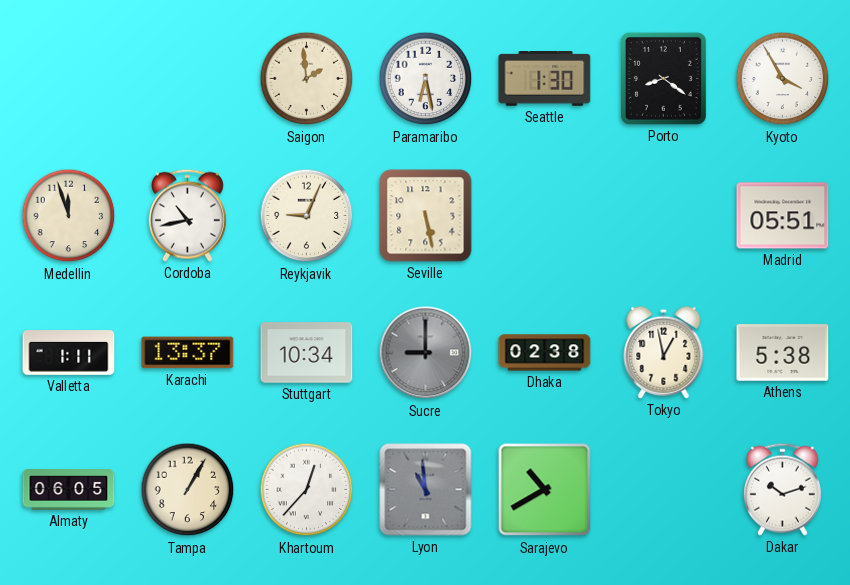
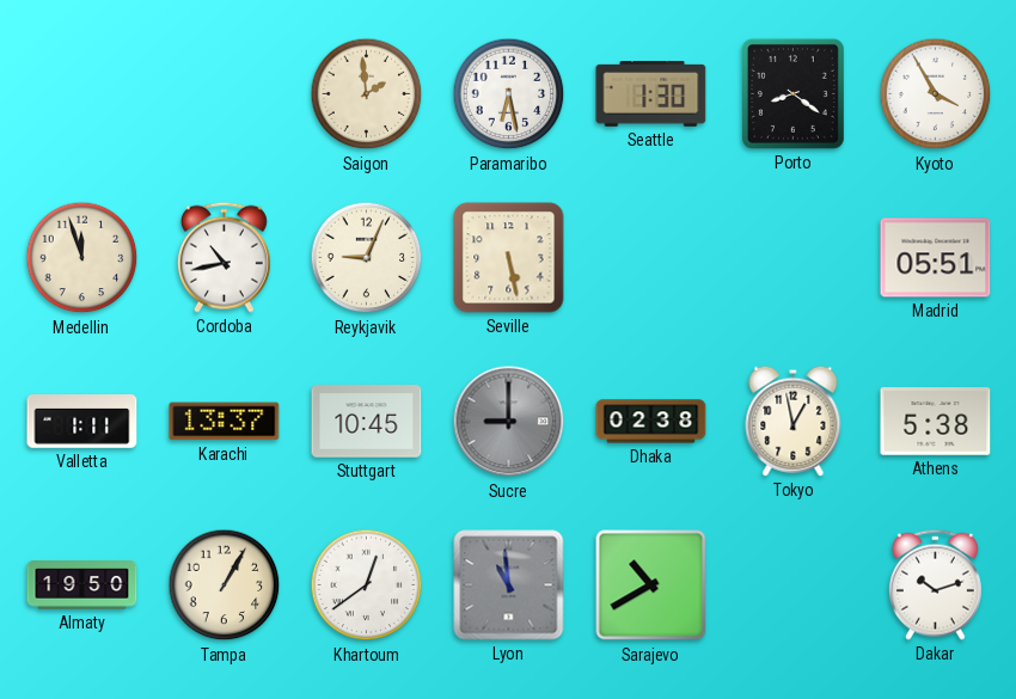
Stuttgart: 10:34 -> 10:45
Almaty: 06:05 -> 19:50
Khartoum: 12:37 -> 12:39
